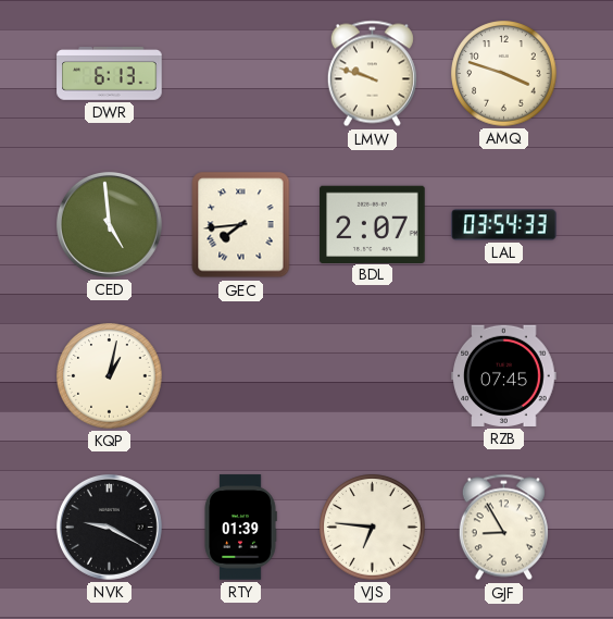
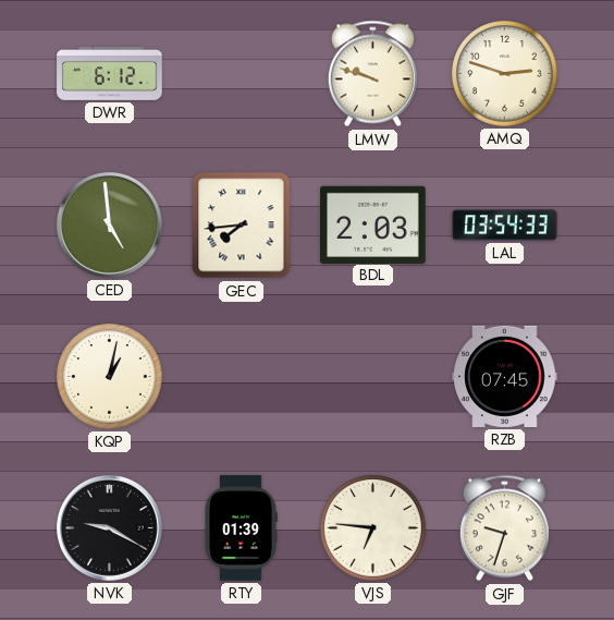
DWR: 6:13 -> 6:12
AMQ: 3:48 -> 2:48
BDL: 2:07 -> 2:03
GJF: 8:55 -> 9:33
